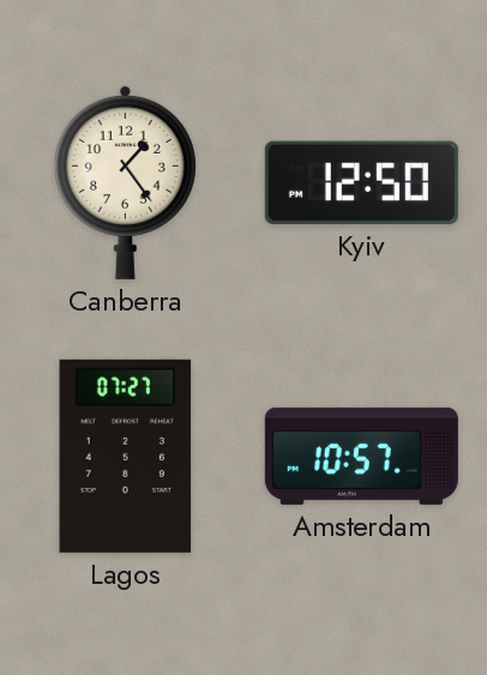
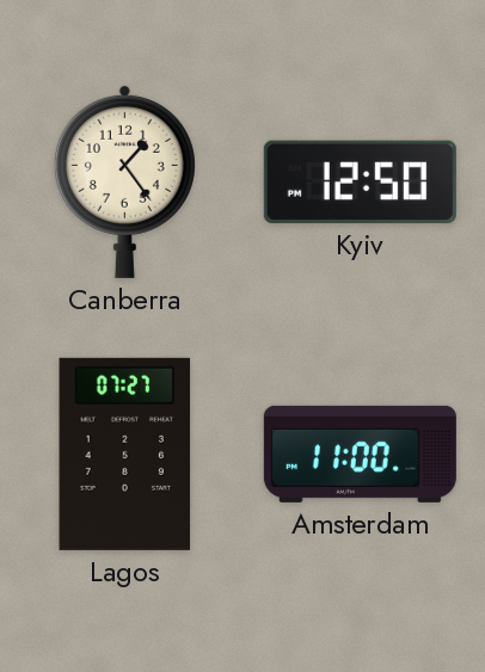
Amsterdam: 10:57 -> 11:00
